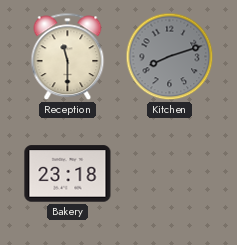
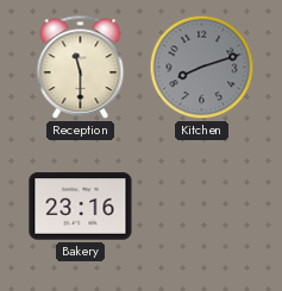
Bakery: 23:18 -> 23:16
